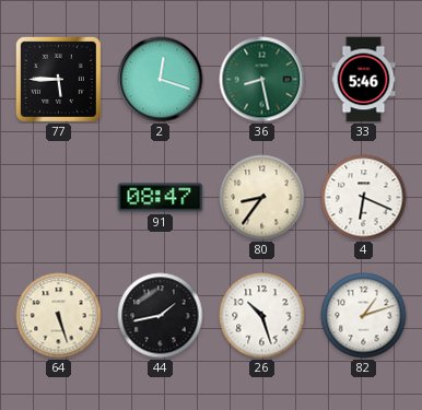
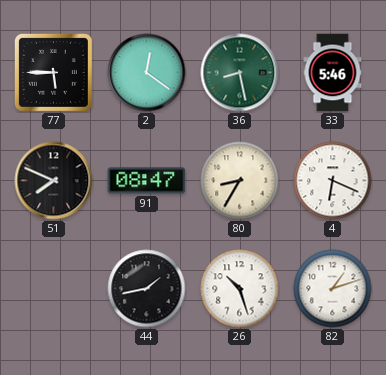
2: 12:18 -> 12:21
51: none -> 7:49
80: 8:36 -> 8:35
64: 5:27 -> none
